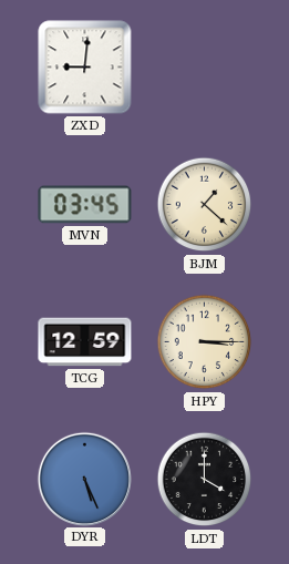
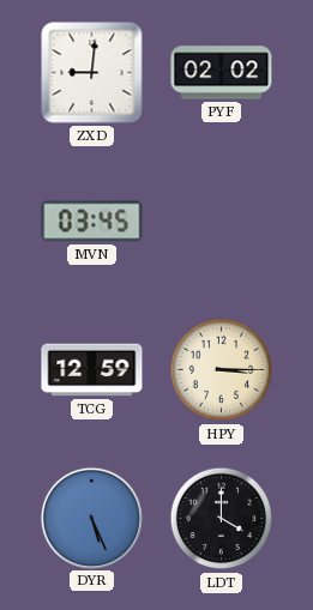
PYF: none -> 02:02
BJM: 1:22 -> none
